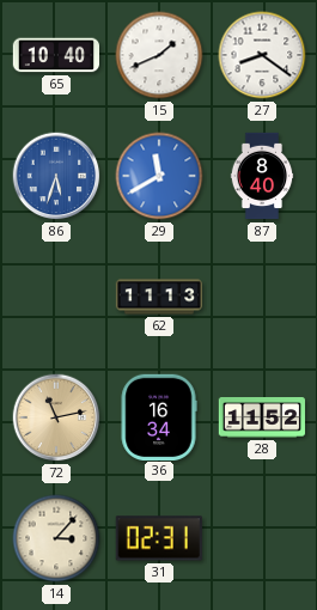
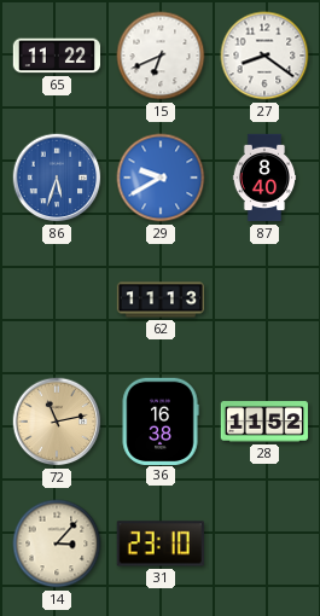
65: 10:40 -> 11:22
15: 1:41 -> 6:41
29: 11:40 -> 9:40
36: 16:34 -> 16:38
31: 02:31 -> 23:10
